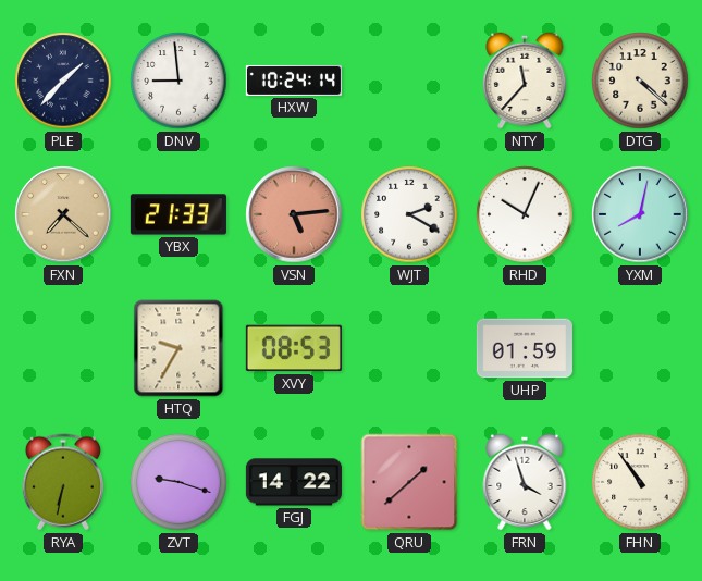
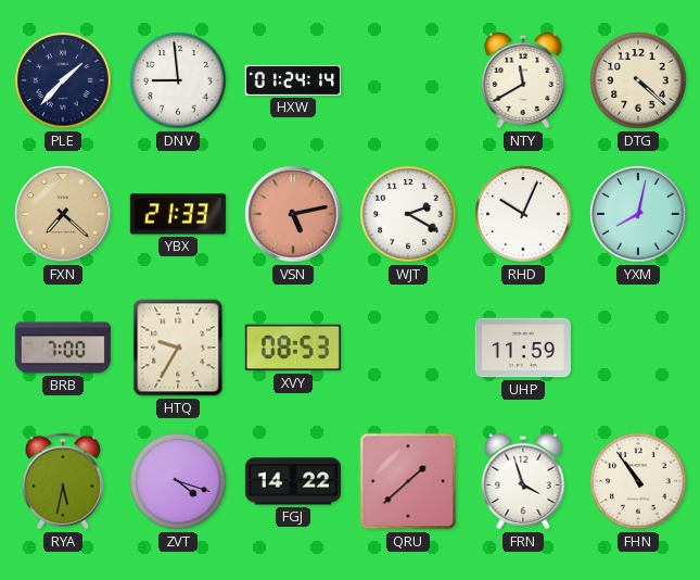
HXW: 10:24 -> 01:24
NTY: 11:37 -> 11:40
VSN: 5:14 -> 5:13
BRB: none -> 7:00
UHP: 01:59 -> 11:59
RYA: 6:32 -> 5:32
ZVT: 9:18 -> 4:18
